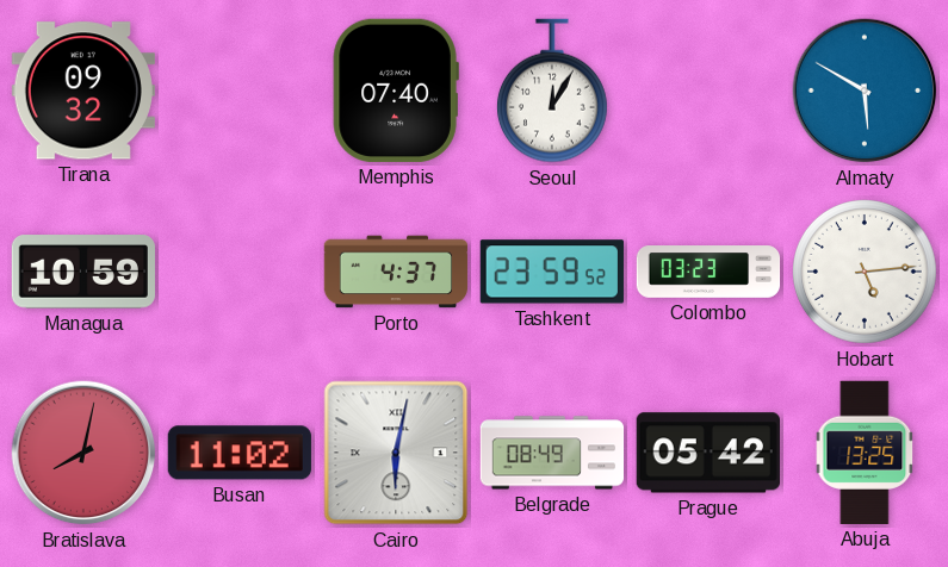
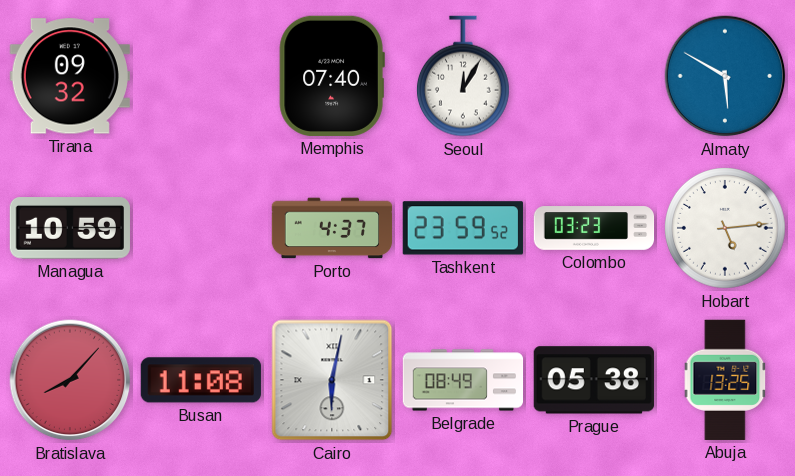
Bratislava: 8:02 -> 8:07
Busan: 11:02 -> 11:08
Prague: 05:42 -> 05:38
